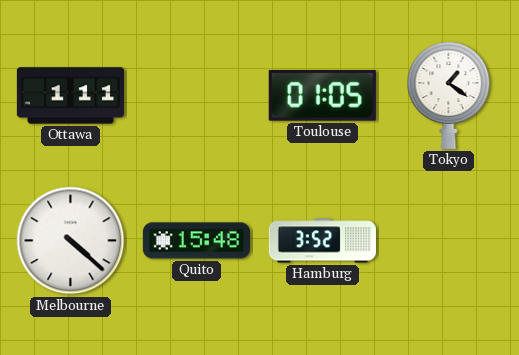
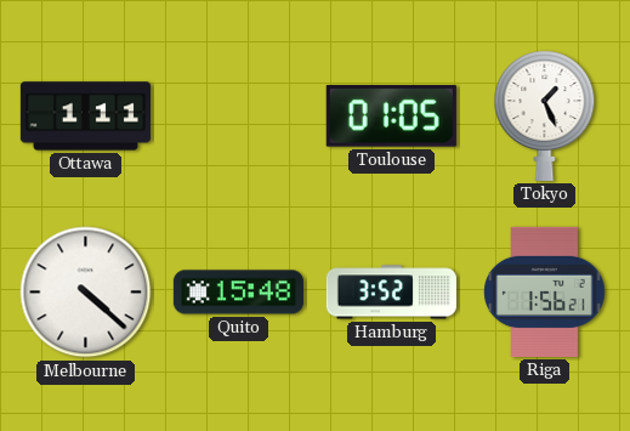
Tokyo: 1:21 -> 1:26
Riga: none -> 1:56
